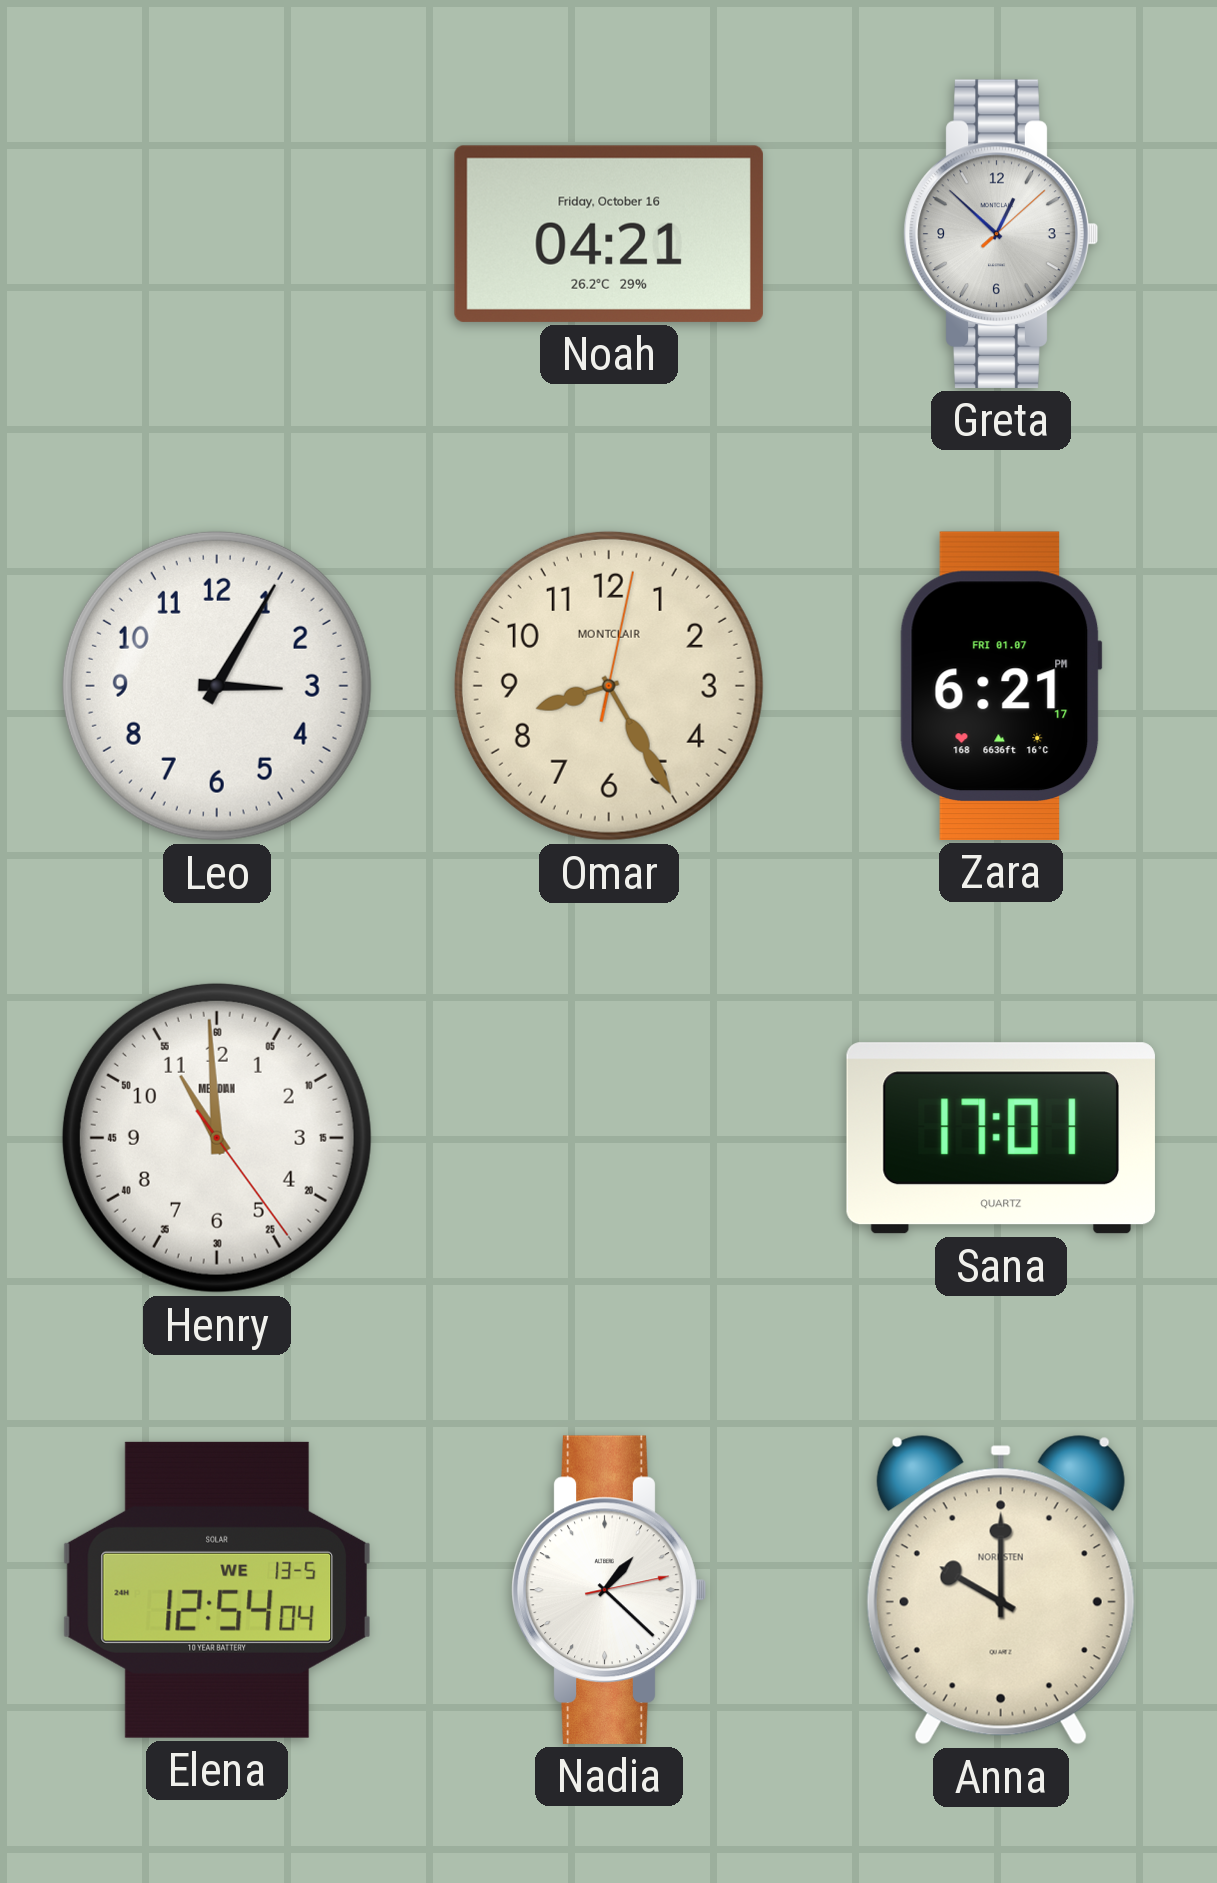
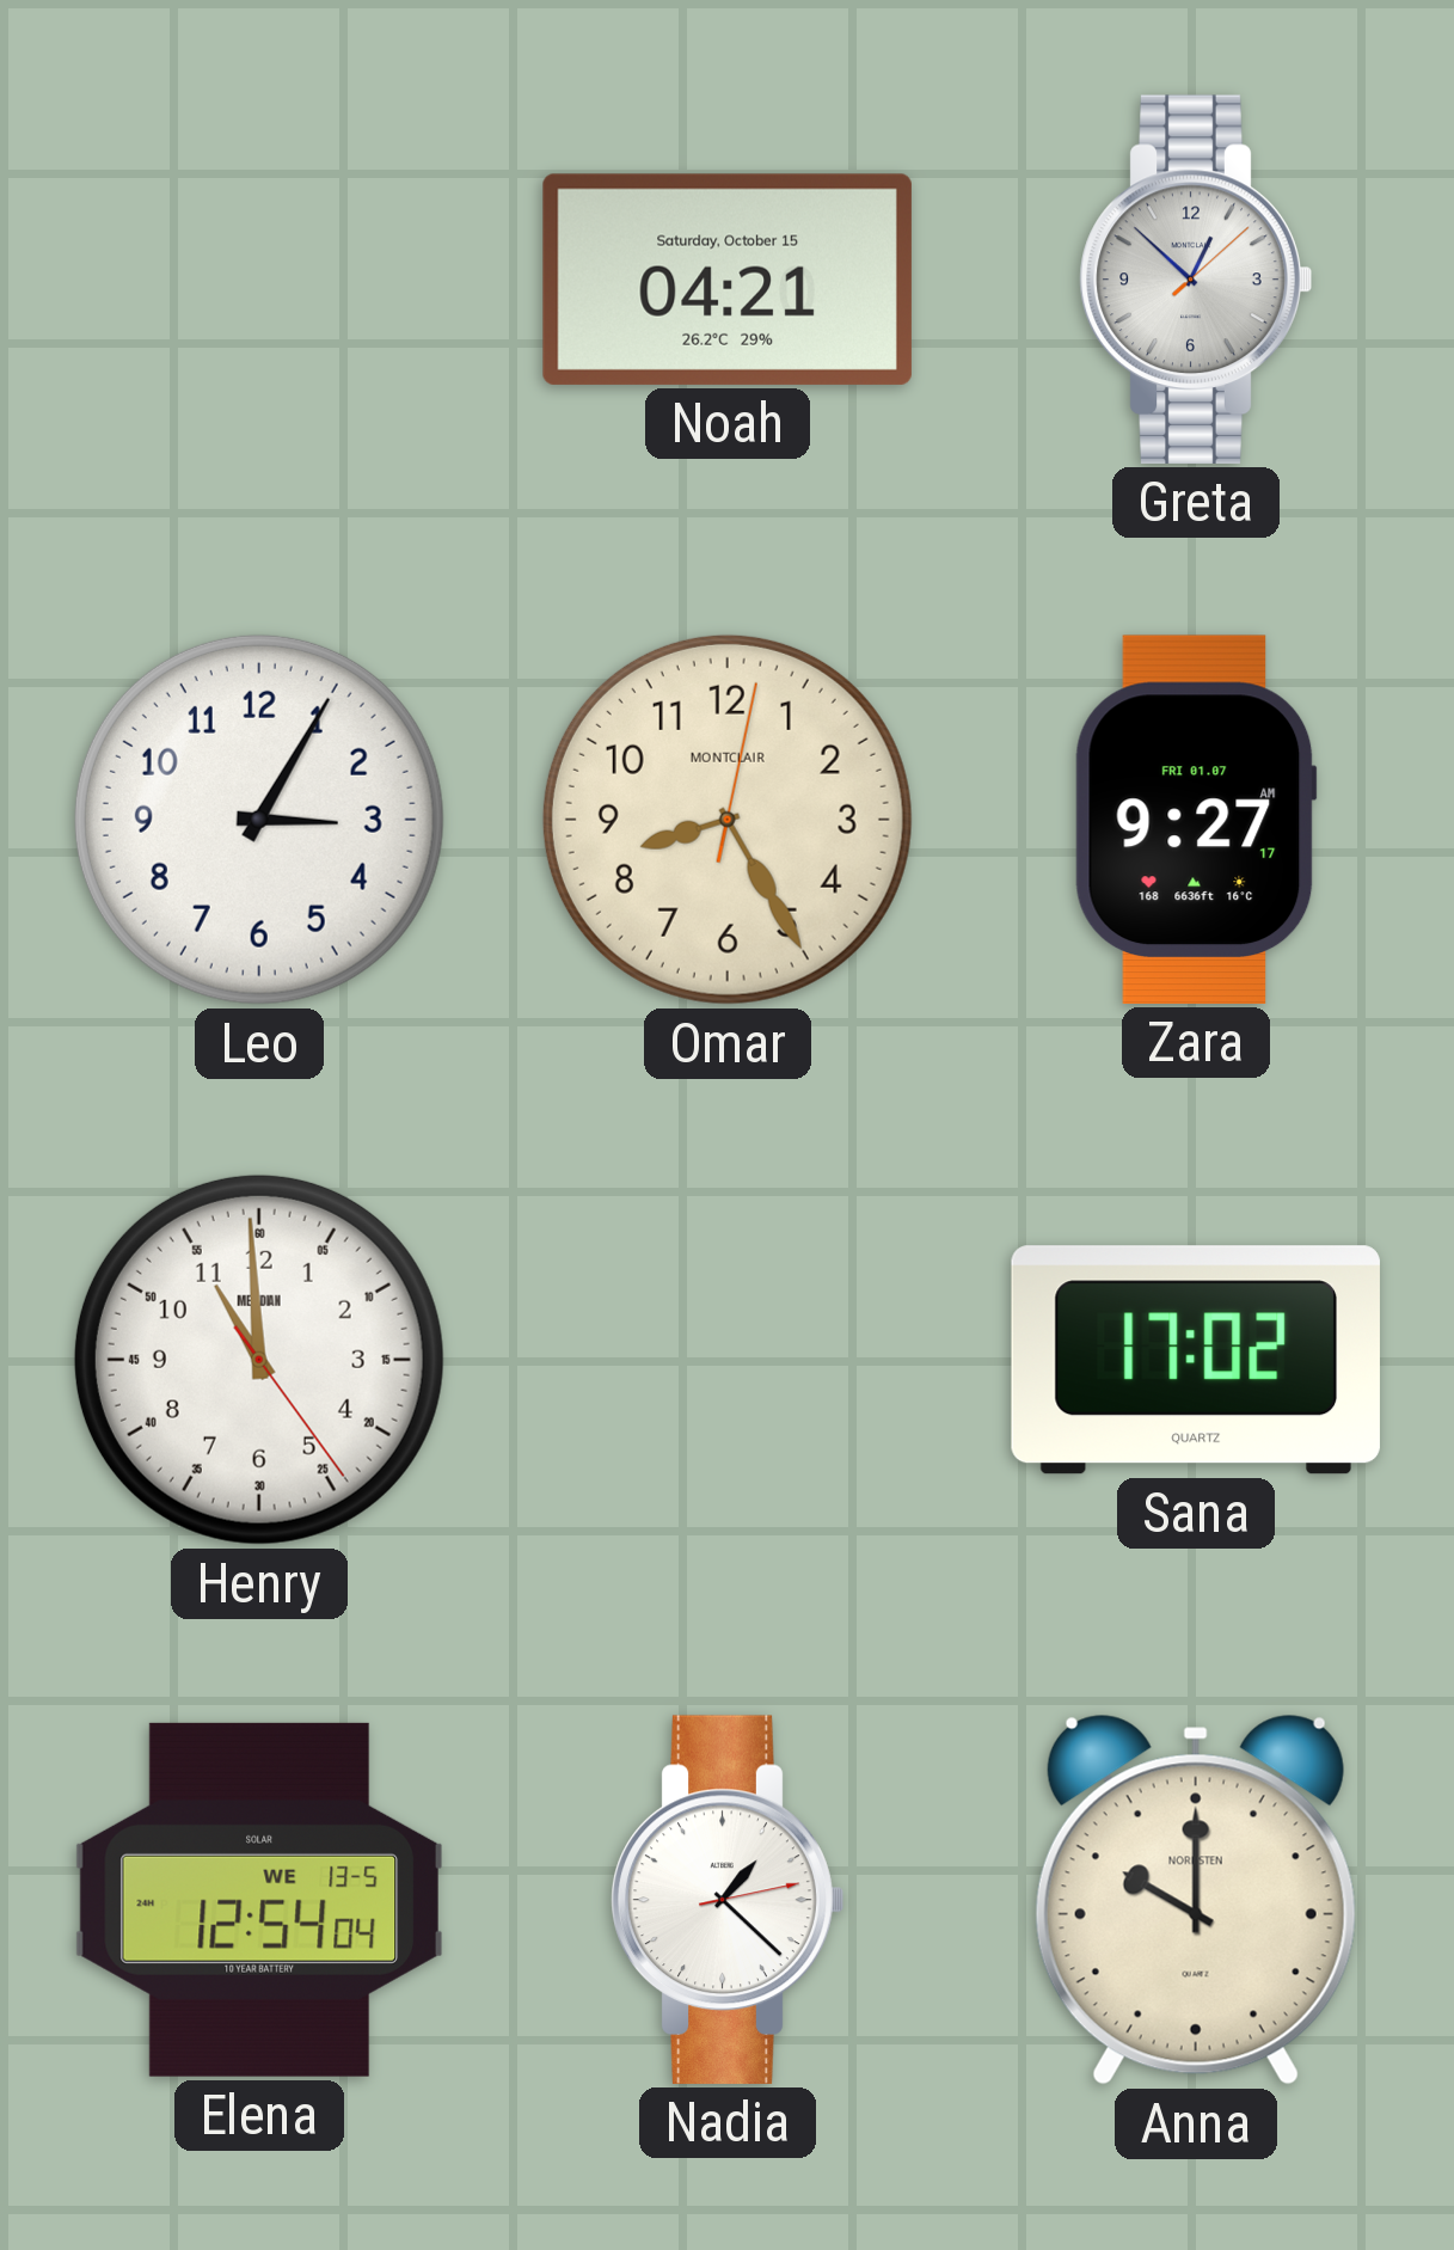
Noah date: Friday, October 16 -> Saturday, October 15
Zara: 6:21 -> 9:27
Sana: 17:01 -> 17:02
